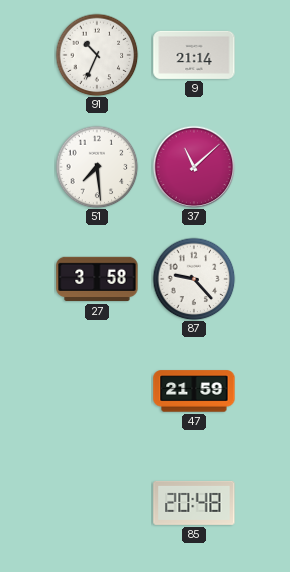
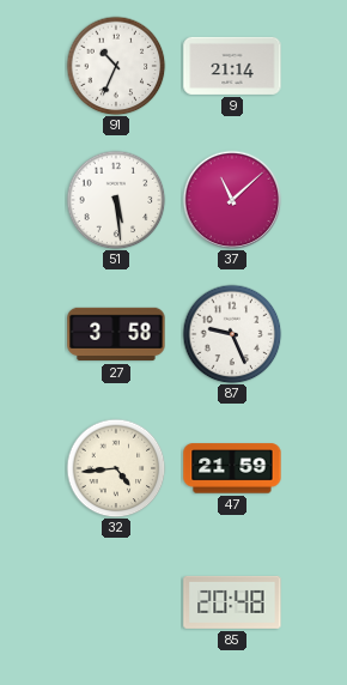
51: 7:29 -> 5:29
87: 9:23 -> 9:26
32: none -> 4:44
